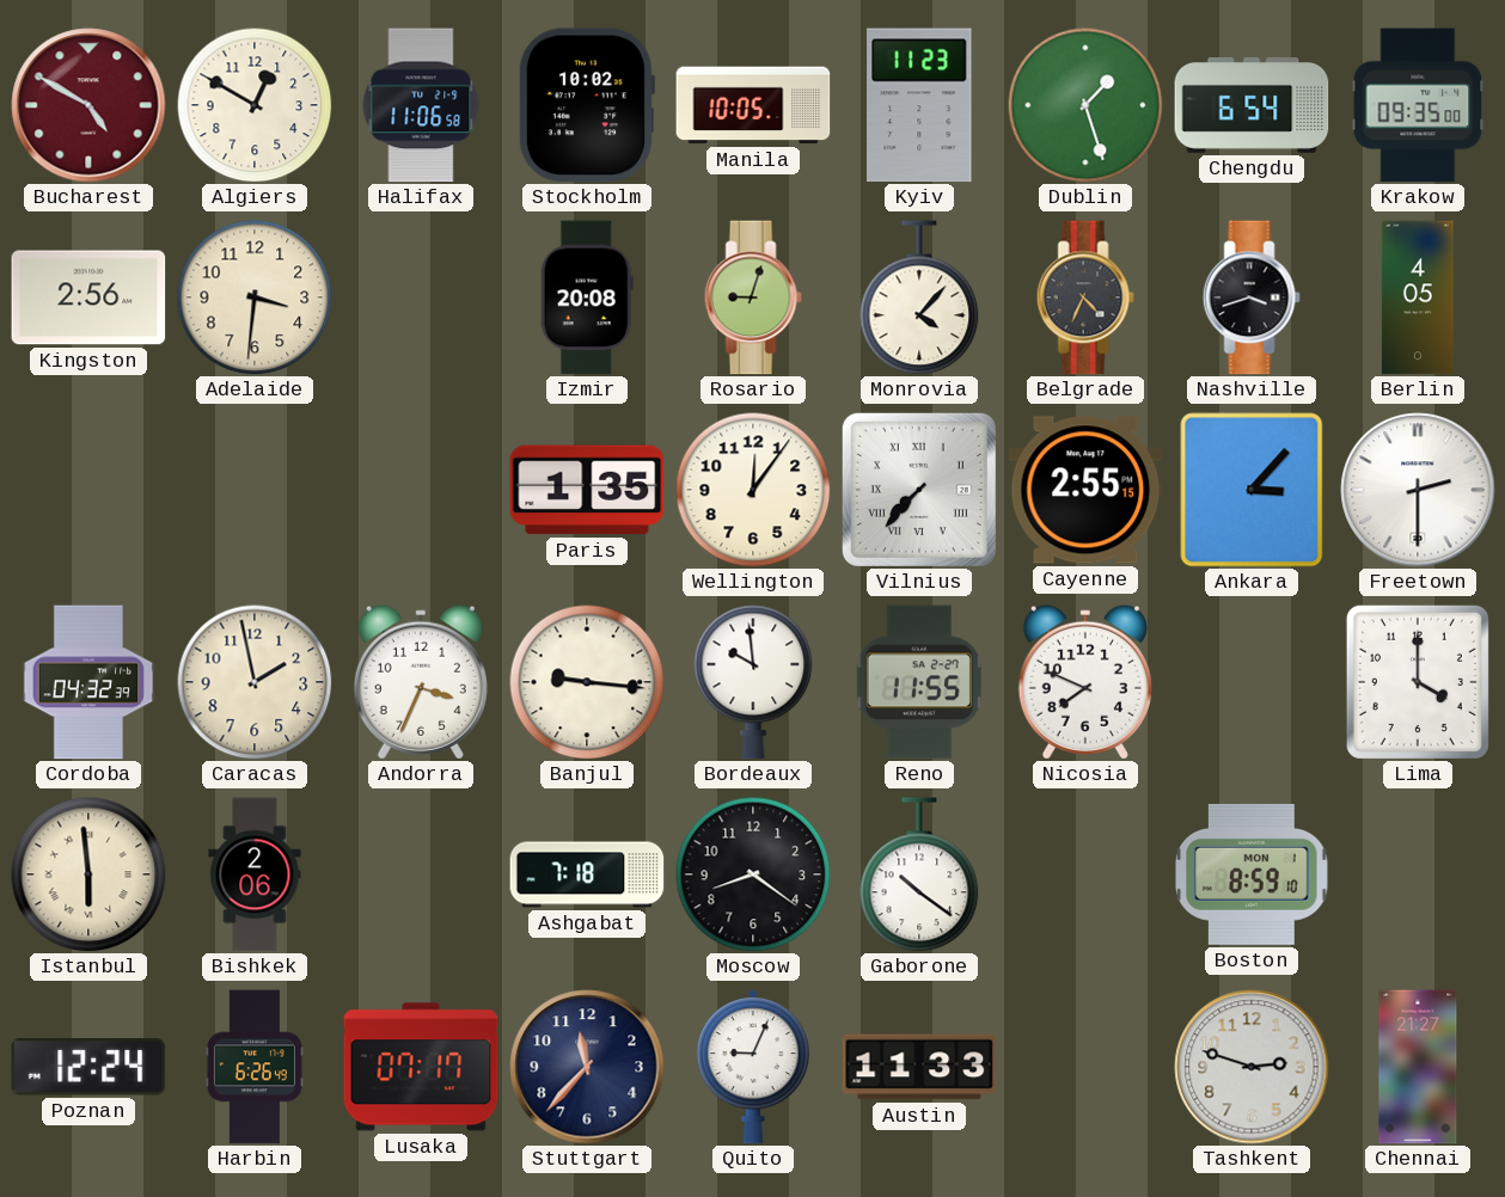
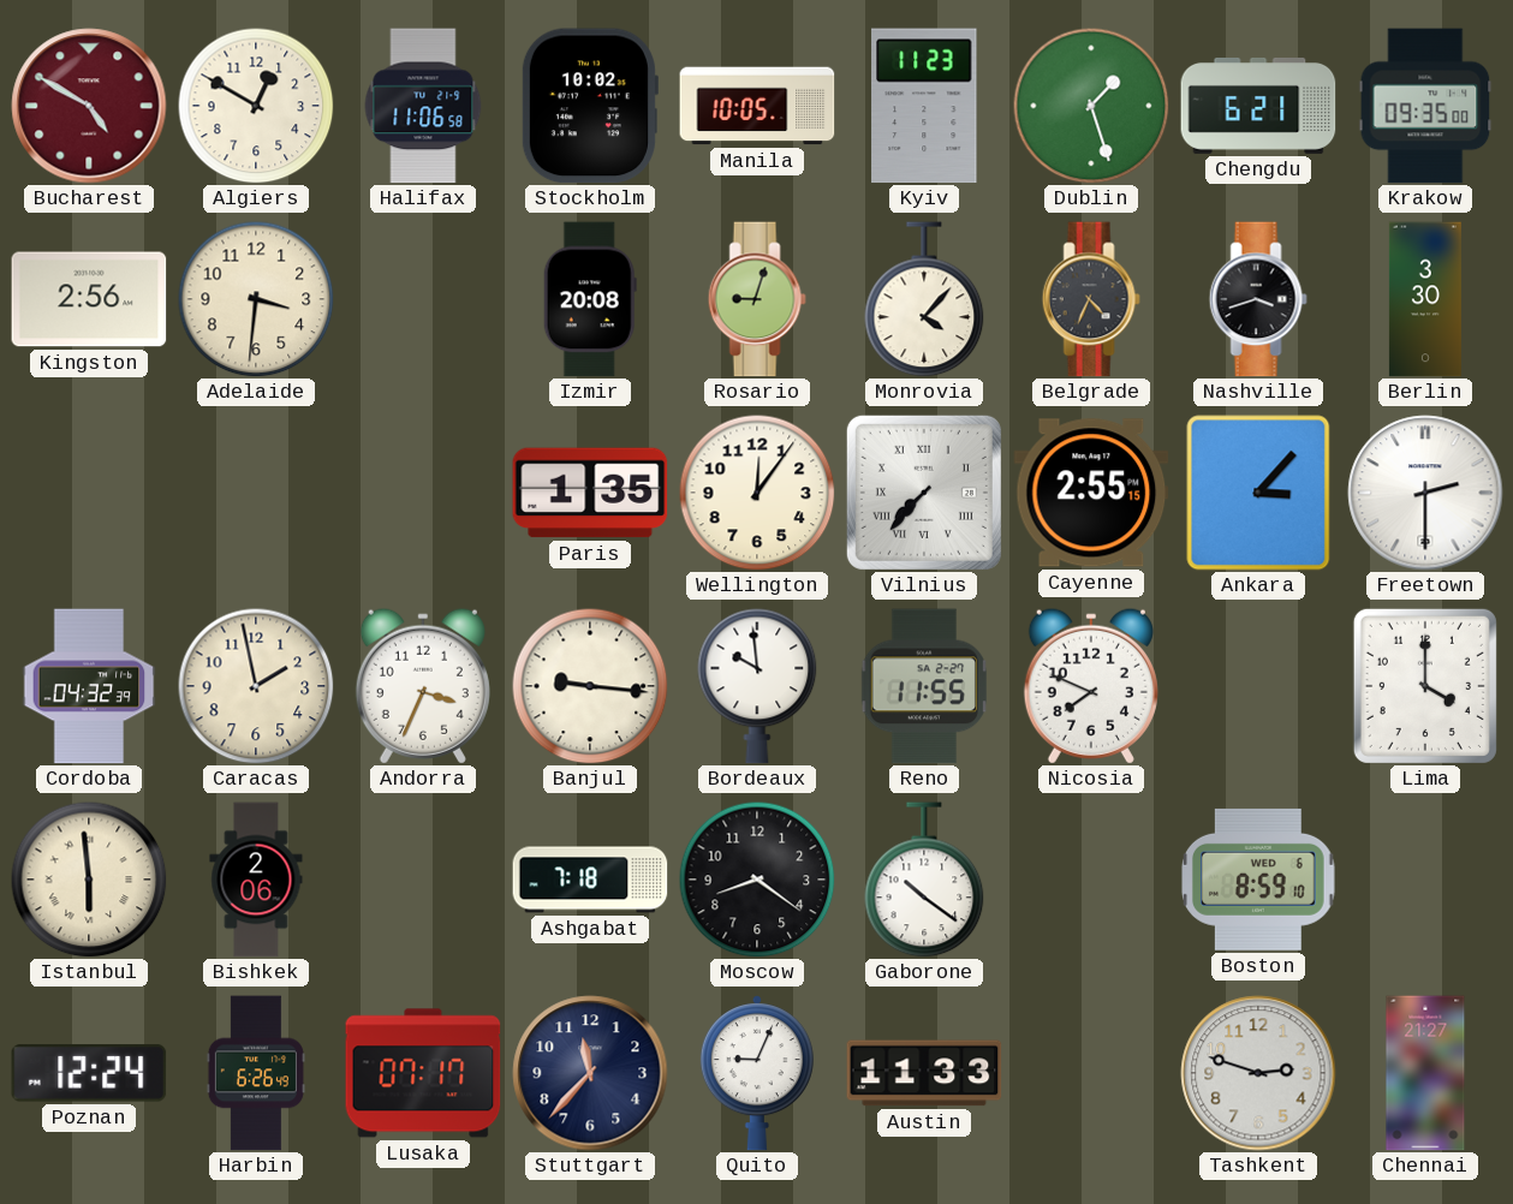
Chengdu: 6:54 -> 6:21
Berlin: 4:05 -> 3:30
Boston date: MON 1 -> WED 6
